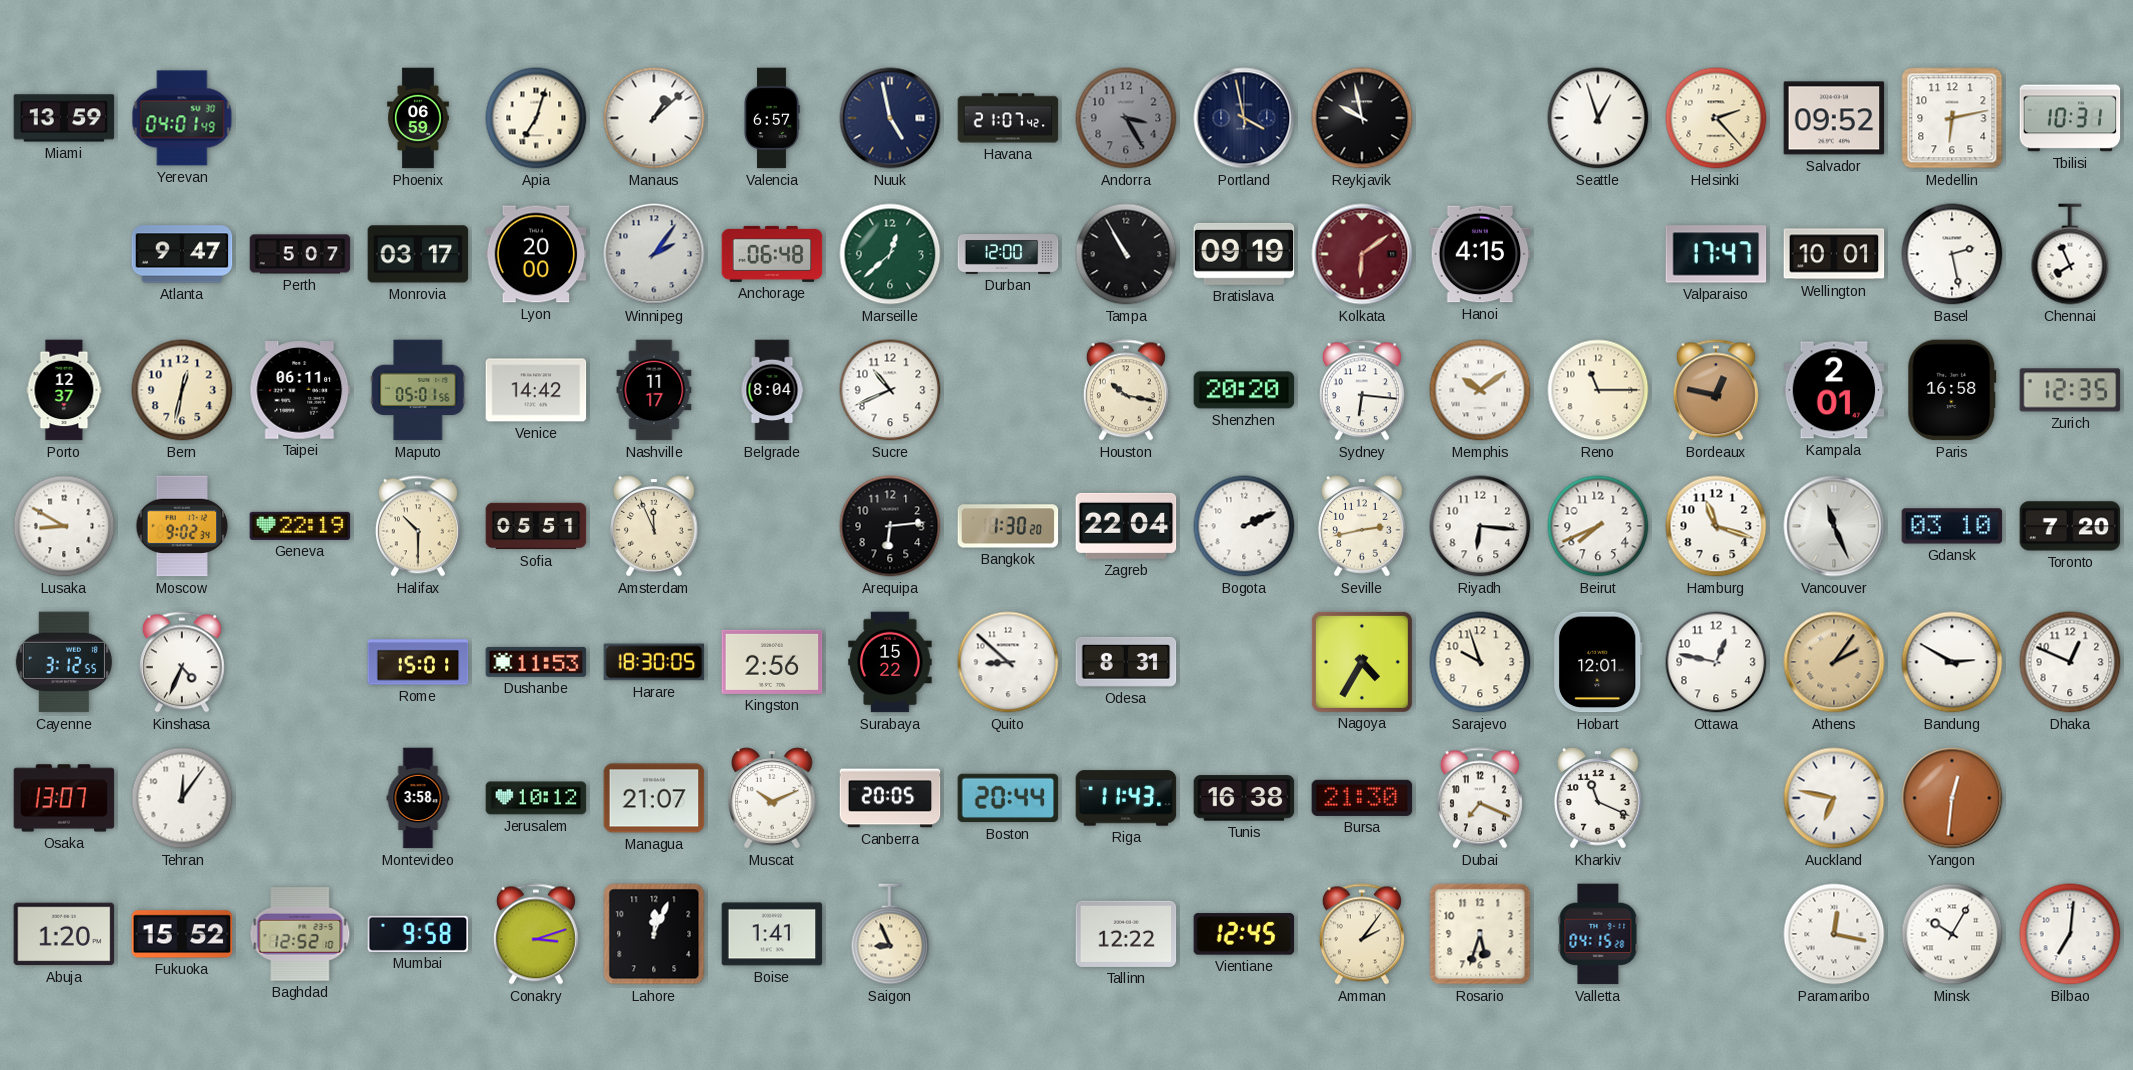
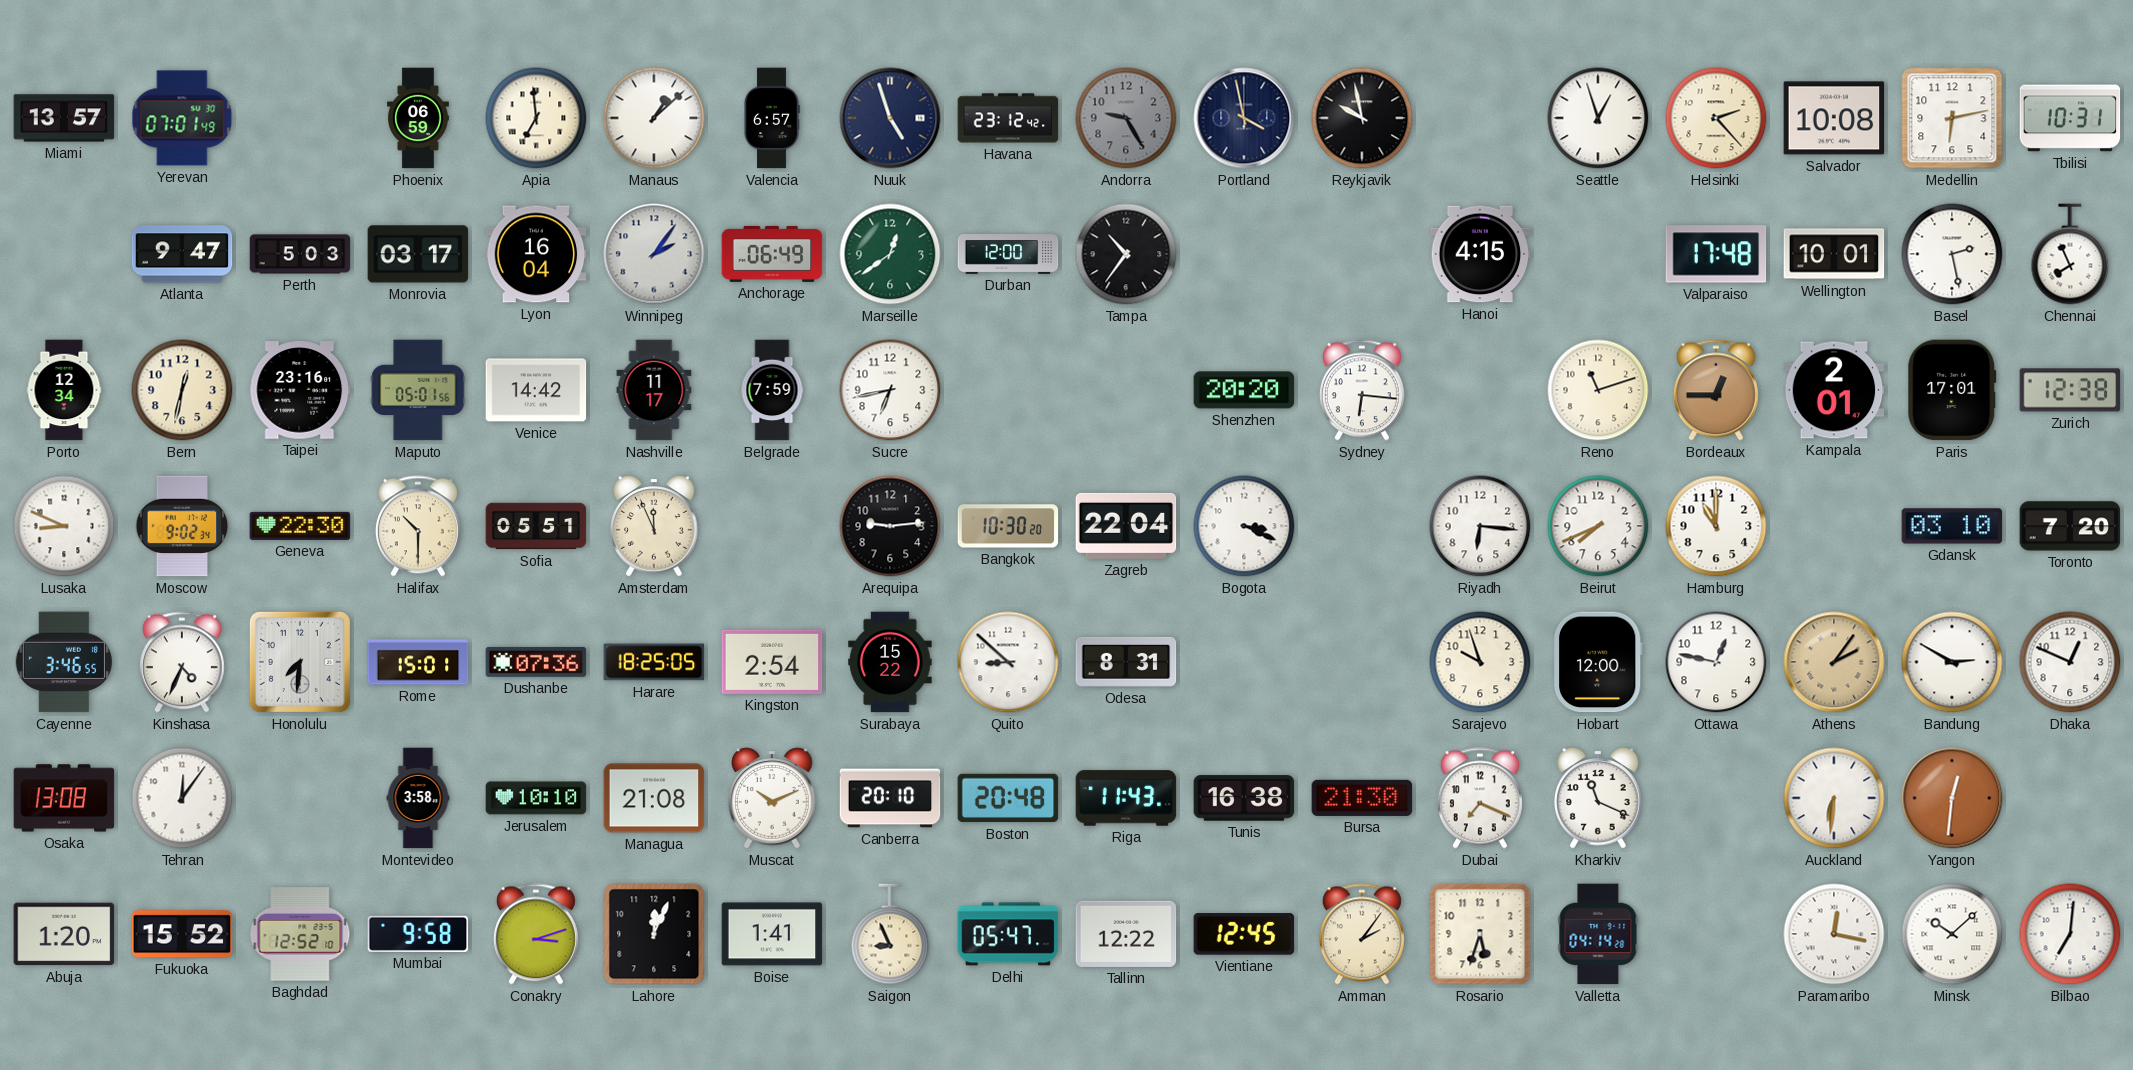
Miami: 13:59 -> 13:57
Yerevan: 04:01 -> 07:01
Apia: 7:03 -> 6:59
Nuuk: 4:58 -> 4:57
Havana: 21:07 -> 23:12
Andorra: 3:25 -> 9:25
Salvador: 09:52 -> 10:08
Perth: 5:07 -> 5:03
Lyon: 20:00 -> 16:04
Anchorage: 06:48 -> 06:49
Marseille: 12:38 -> 12:39
Tampa: 10:55 -> 10:36
Bratislava: 09:19 -> none
Kolkata: 6:09 -> none
Valparaiso: 17:47 -> 17:48
Porto: 12:37 -> 12:34
Taipei: 06:11 -> 23:16
Belgrade: 8:04 -> 7:59
Sucre: 10:41 -> 6:43
Houston: 10:17 -> none
Memphis: 10:09 -> none
Reno: 11:15 -> 11:12
Bordeaux: 12:47 -> 12:45
Paris: 16:58 -> 17:01
Zurich: 12:35 -> 12:38
Lusaka: 8:50 -> 8:49
Geneva: 22:19 -> 22:30
Arequipa: 6:14 -> 9:14
Bangkok: 1:30 -> 10:30
Bogota: 2:11 -> 3:19
Seville: 2:43 -> none
Hamburg: 11:18 -> 11:00
Vancouver: 11:26 -> none
Cayenne: 3:12 -> 3:46
Honolulu: none -> 7:31
Dushanbe: 11:53 -> 07:36
Harare: 18:30 -> 18:25
Kingston: 2:56 -> 2:54
Nagoya: 4:35 -> none
Hobart: 12:01 -> 12:00
Osaka: 13:07 -> 13:08
Jerusalem: 10:12 -> 10:10
Managua: 21:07 -> 21:08
Canberra: 20:05 -> 20:10
Boston: 20:44 -> 20:48
Auckland: 6:47 -> 6:31
Delhi: none -> 05:47
Valletta: 04:15 -> 04:14
Minsk: 10:05 -> 10:08
